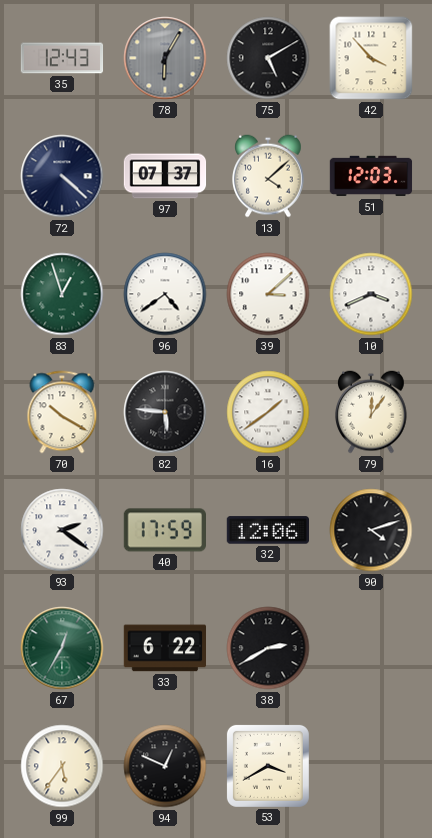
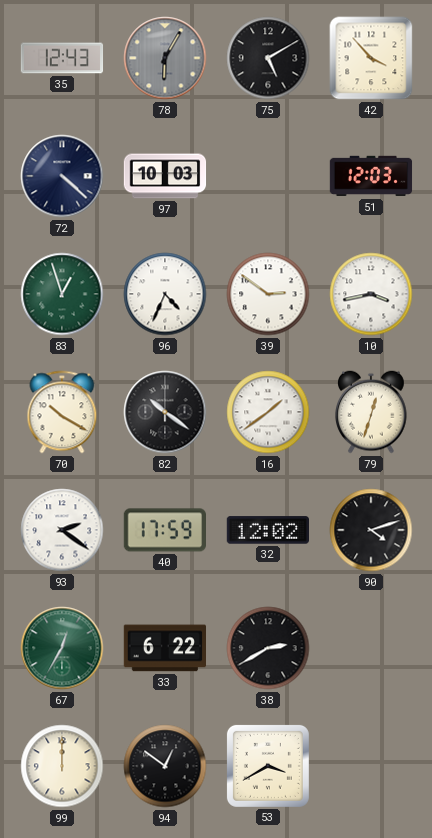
97: 07:37 -> 10:03
13: 4:08 -> none
96: 4:39 -> 4:34
39: 3:08 -> 2:51
10: 3:41 -> 3:43
82: 5:46 -> 10:21
79: 12:06 -> 12:33
32: 12:06 -> 12:02
99: 5:36 -> 12:00
94: 12:49 -> 12:51
